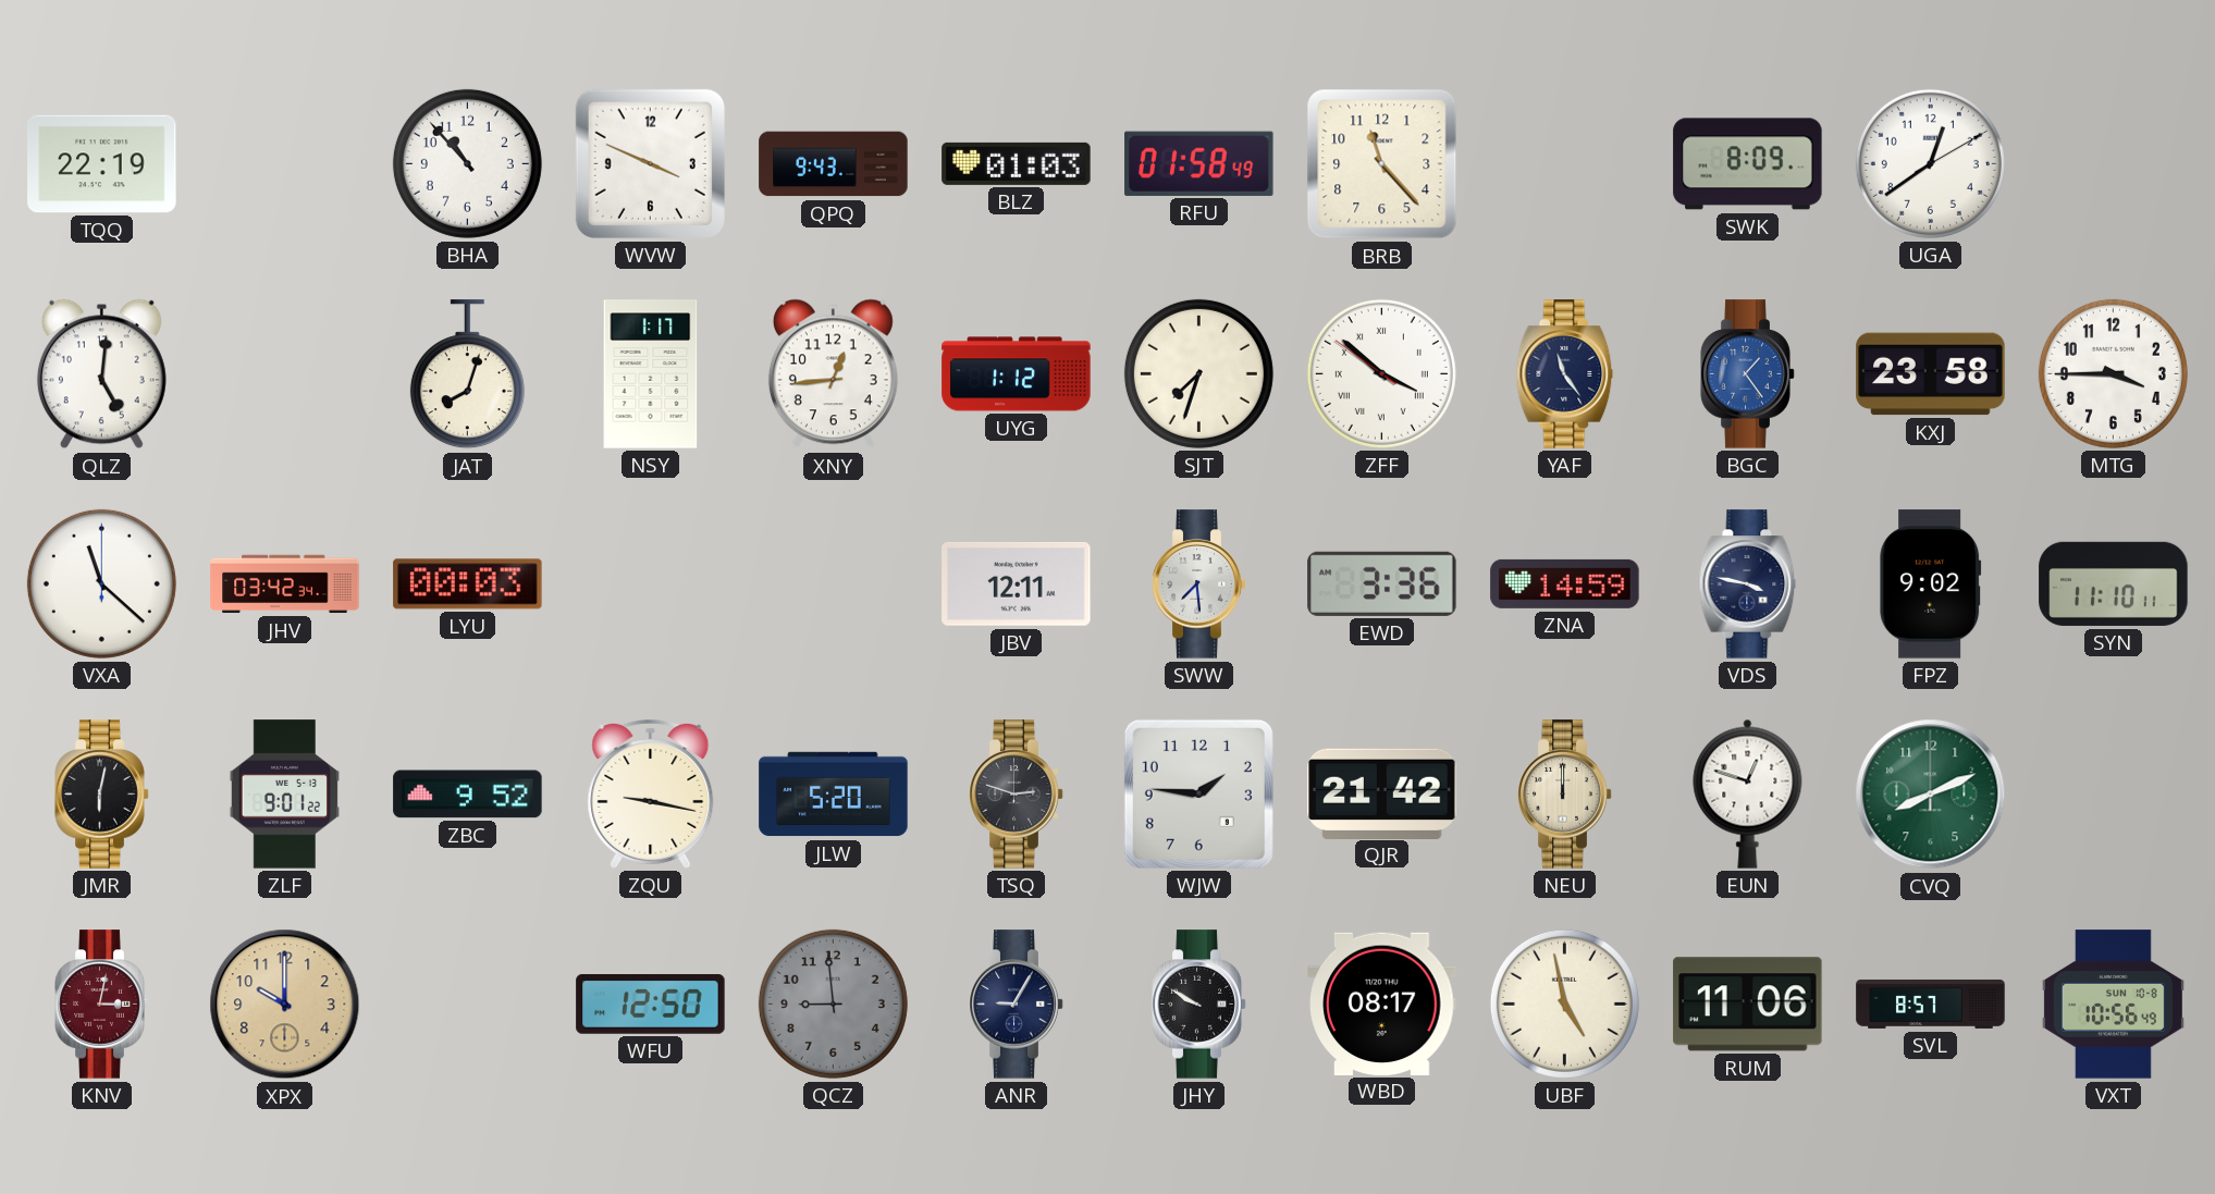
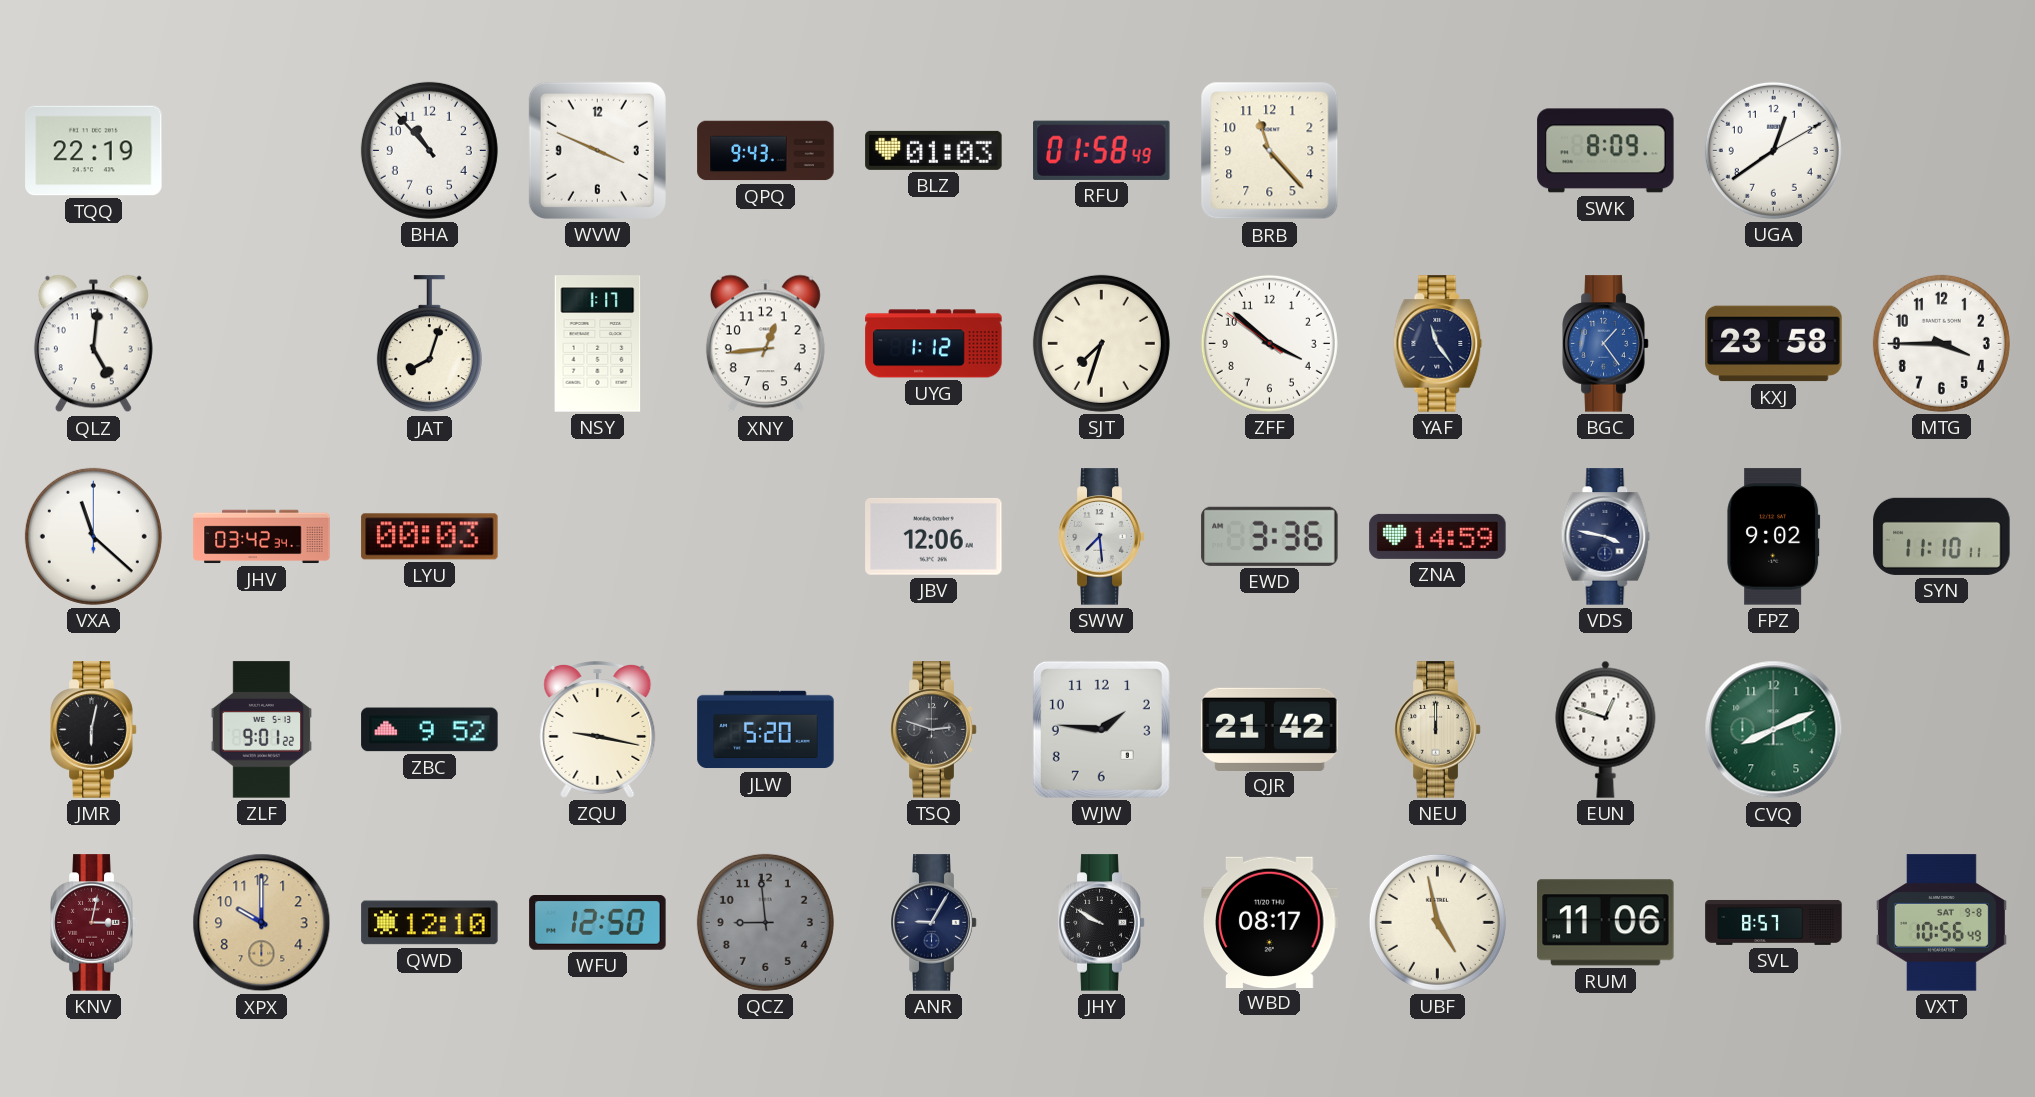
ZFF numerals: Roman -> Arabic
JBV: 12:11 -> 12:06
QWD: none -> 12:10
VXT date: SUN 10-8 -> SAT 9-8
